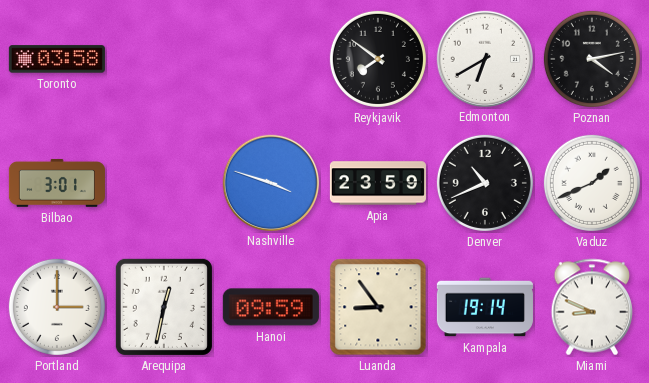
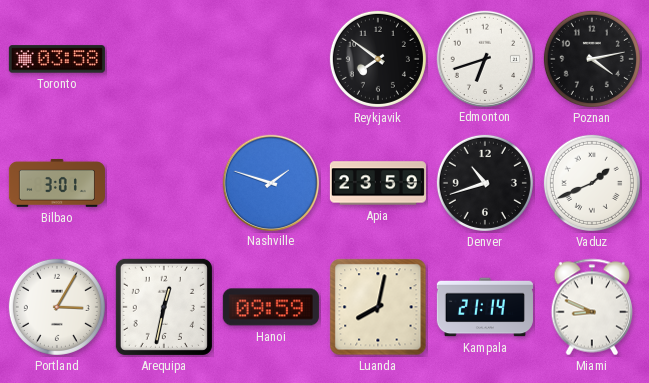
Edmonton: 6:40 -> 6:42
Nashville: 3:48 -> 1:48
Denver: 10:41 -> 10:42
Portland: 3:00 -> 3:05
Luanda: 8:54 -> 8:02
Kampala: 19:14 -> 21:14
